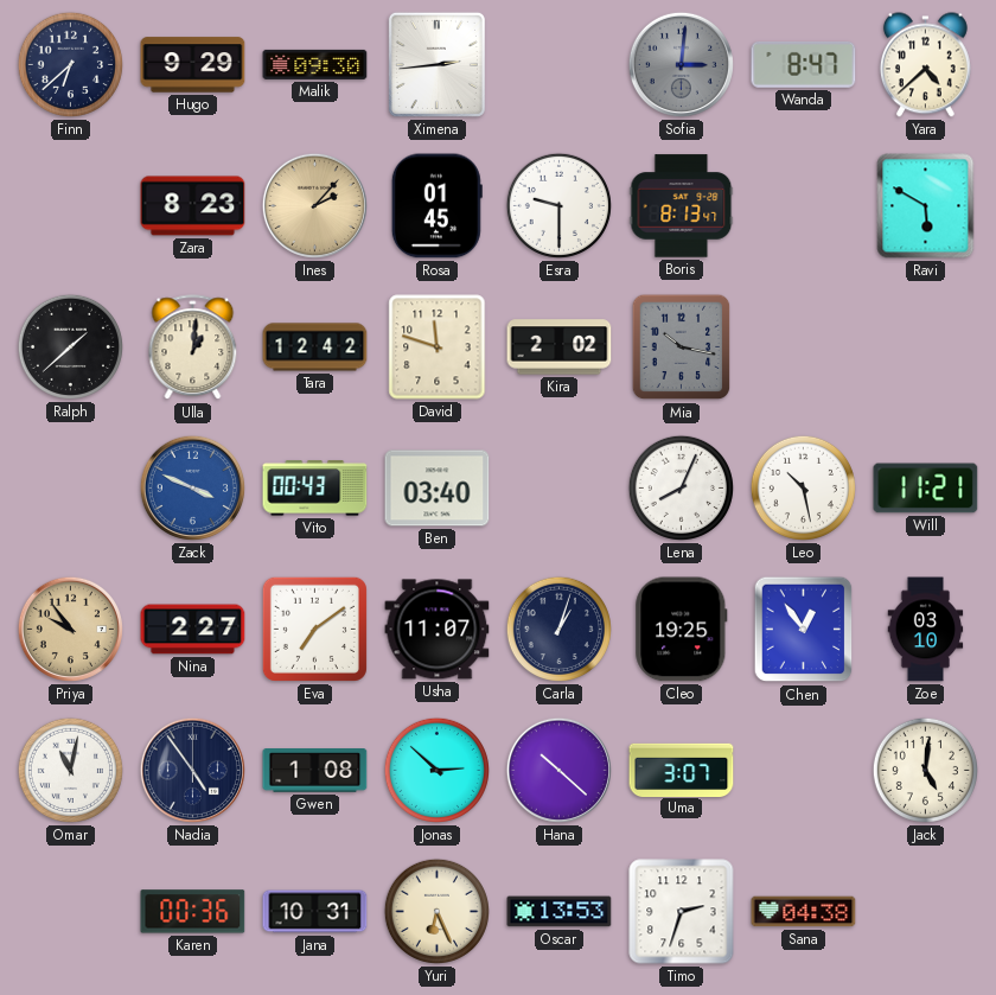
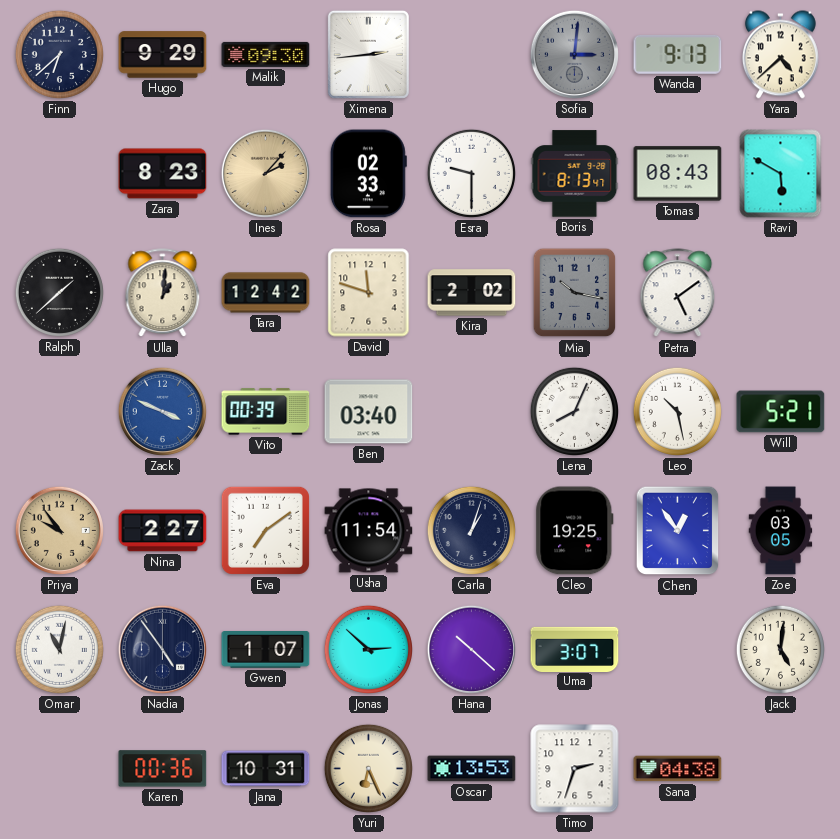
Wanda: 8:47 -> 9:13
Rosa: 01:45 -> 02:33
Tomas: none -> 08:43
Petra: none -> 5:09
Vito: 00:43 -> 00:39
Will: 11:21 -> 5:21
Usha: 11:07 -> 11:54
Zoe: 03:10 -> 03:05
Gwen: 1:08 -> 1:07
